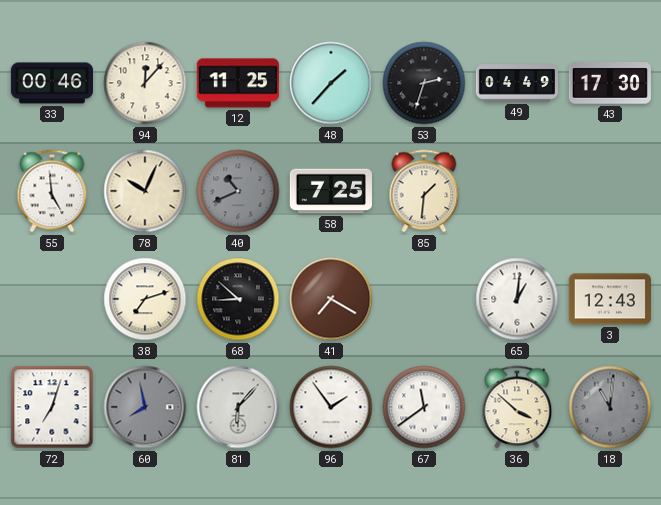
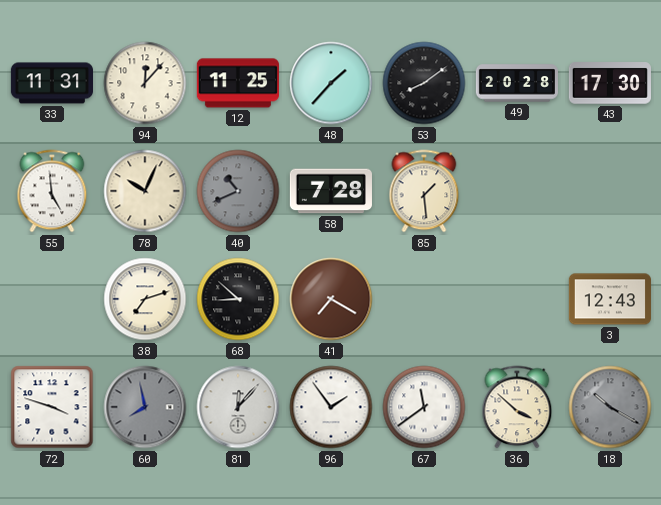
33: 00:46 -> 11:31
53: 2:33 -> 8:09
49: 04:49 -> 20:28
58: 7:25 -> 7:28
85: 1:31 -> 1:29
65: 1:01 -> none
72: 7:03 -> 3:48
81: 6:07 -> 12:07
18: 11:01 -> 10:20
